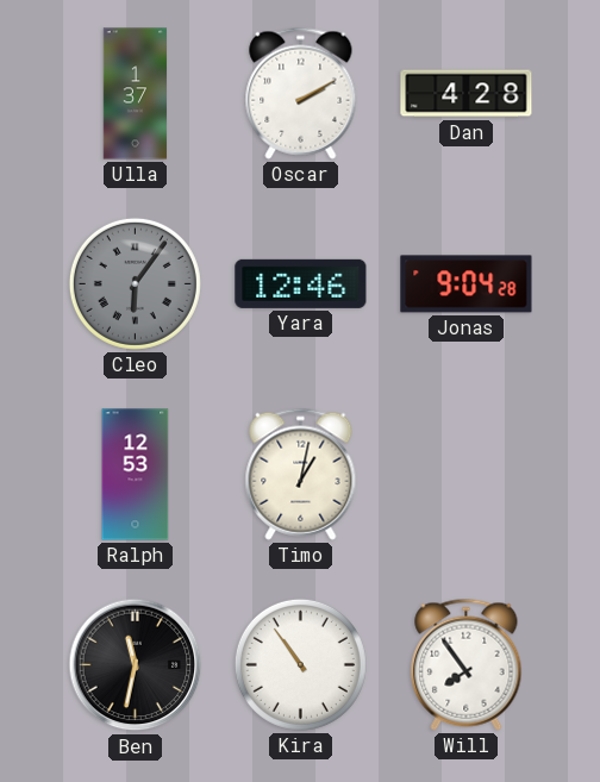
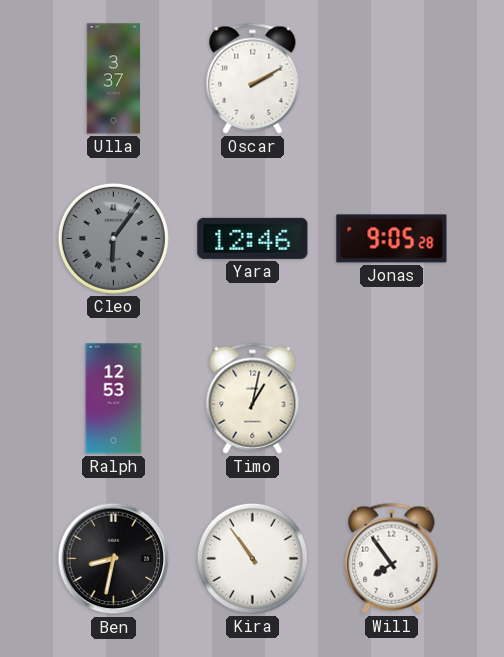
Ulla: 1:37 -> 3:37
Dan: 4:28 -> none
Jonas: 9:04 -> 9:05
Ben: 11:32 -> 8:32
